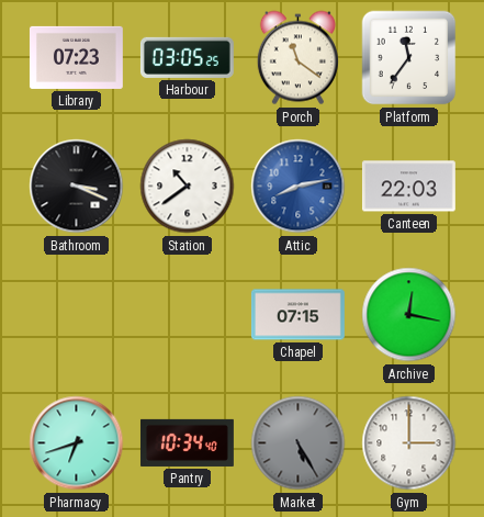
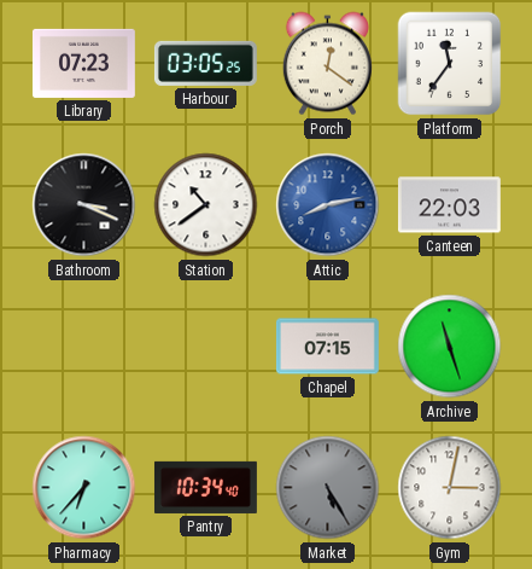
Porch: 11:21 -> 12:21
Archive: 12:17 -> 11:27
Pharmacy: 6:42 -> 6:37
Gym: 3:00 -> 3:02
